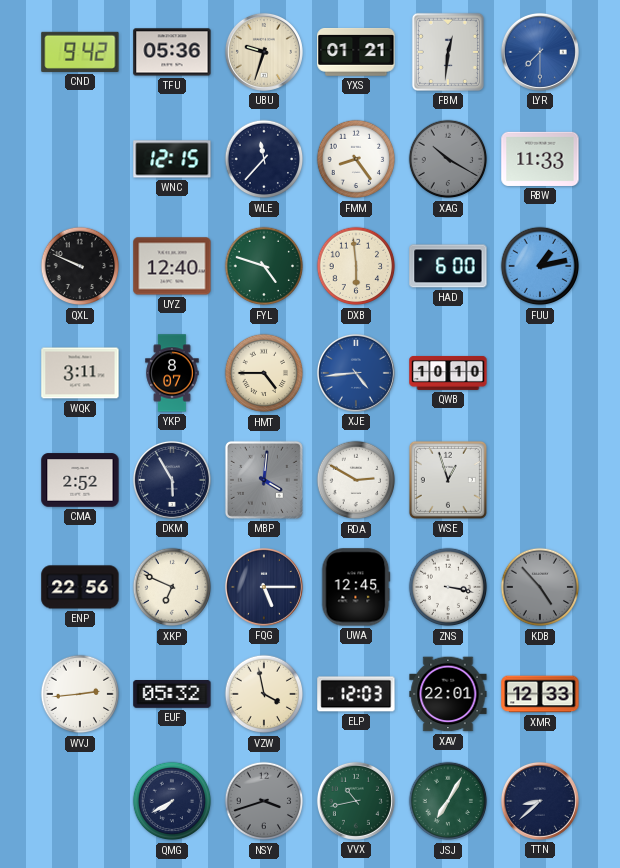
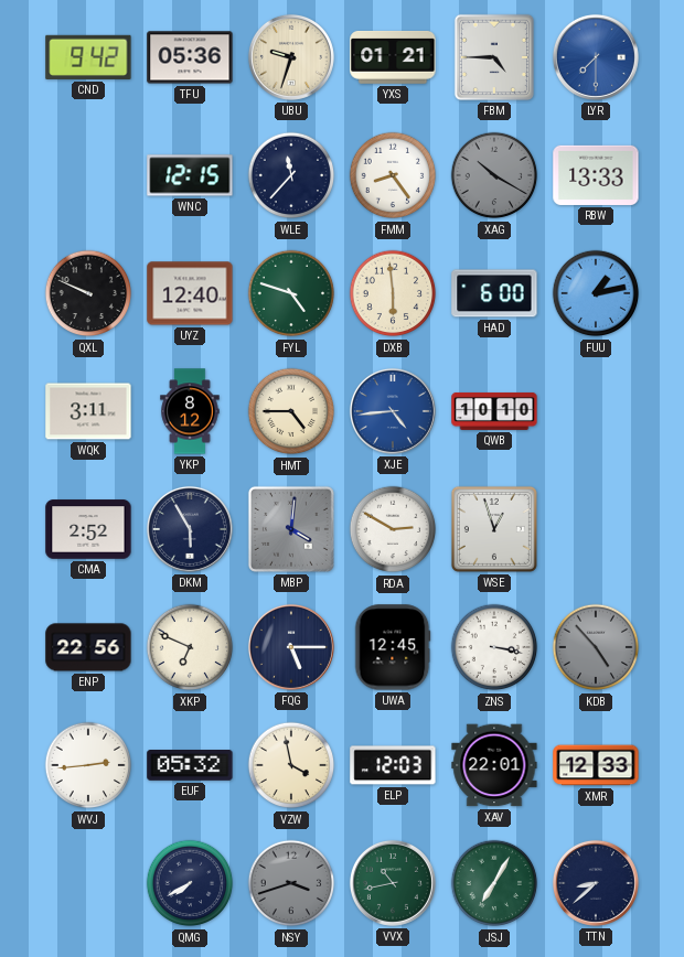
FBM: 12:31 -> 4:45
RBW: 11:33 -> 13:33
YKP: 8:07 -> 8:12
